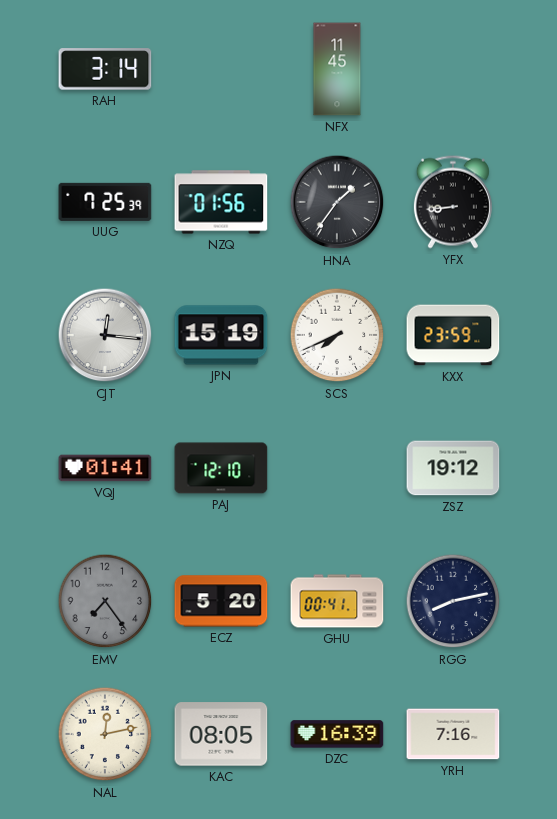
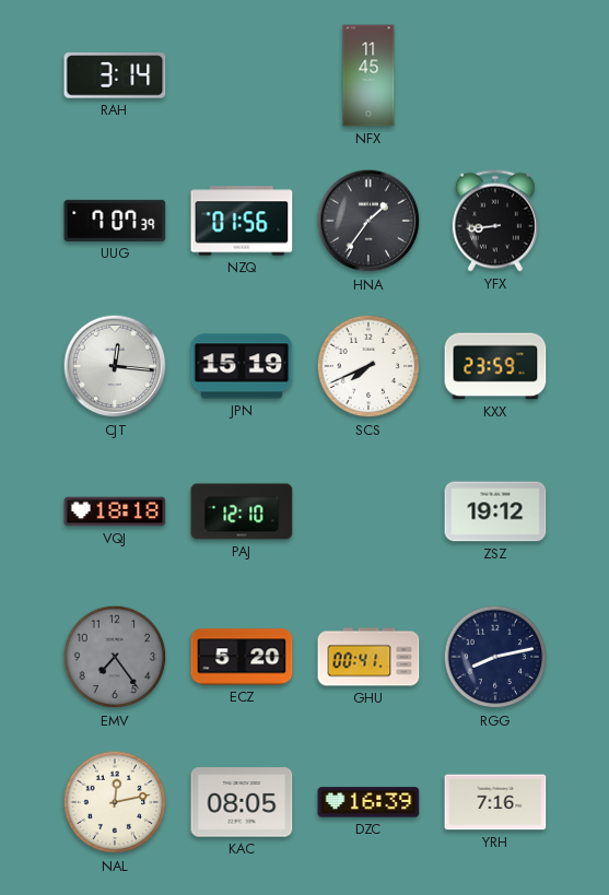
UUG: 7:25 -> 7:07
VQJ: 01:41 -> 18:18
